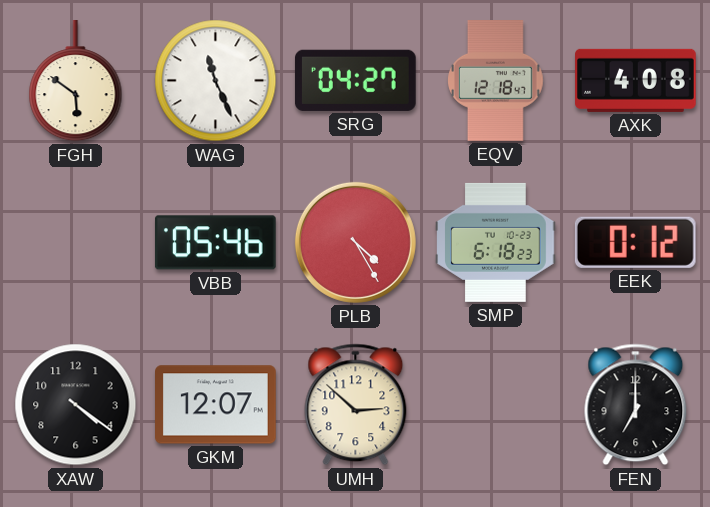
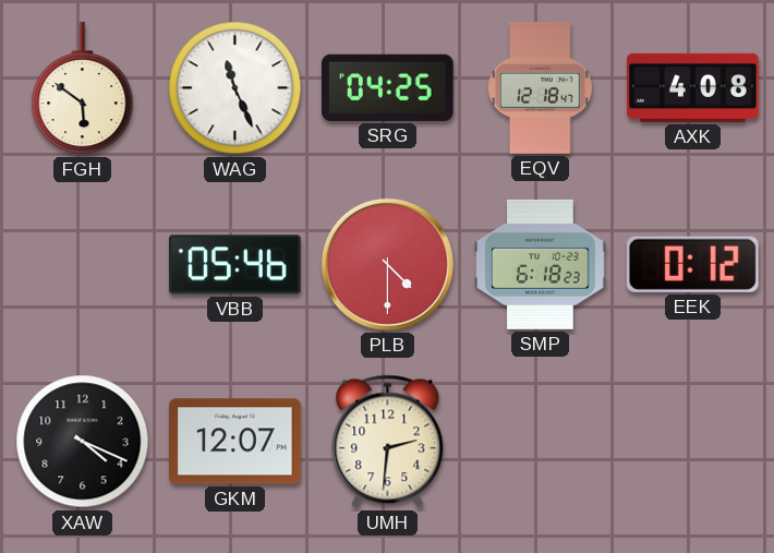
SRG: 04:27 -> 04:25
PLB: 4:25 -> 4:30
XAW: 4:21 -> 4:19
UMH: 2:52 -> 2:31
FEN: 7:00 -> none
